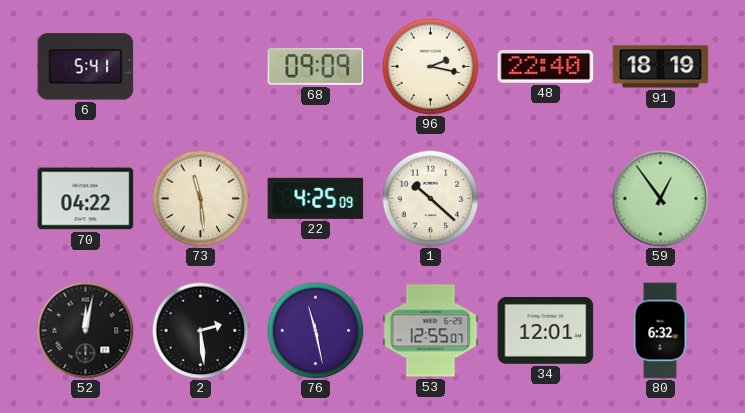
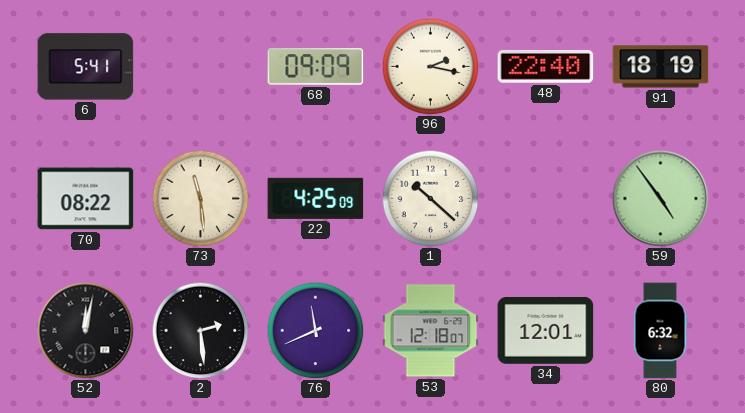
70: 04:22 -> 08:22
59: 12:54 -> 4:54
76: 11:28 -> 11:41
53: 12:55 -> 12:18
